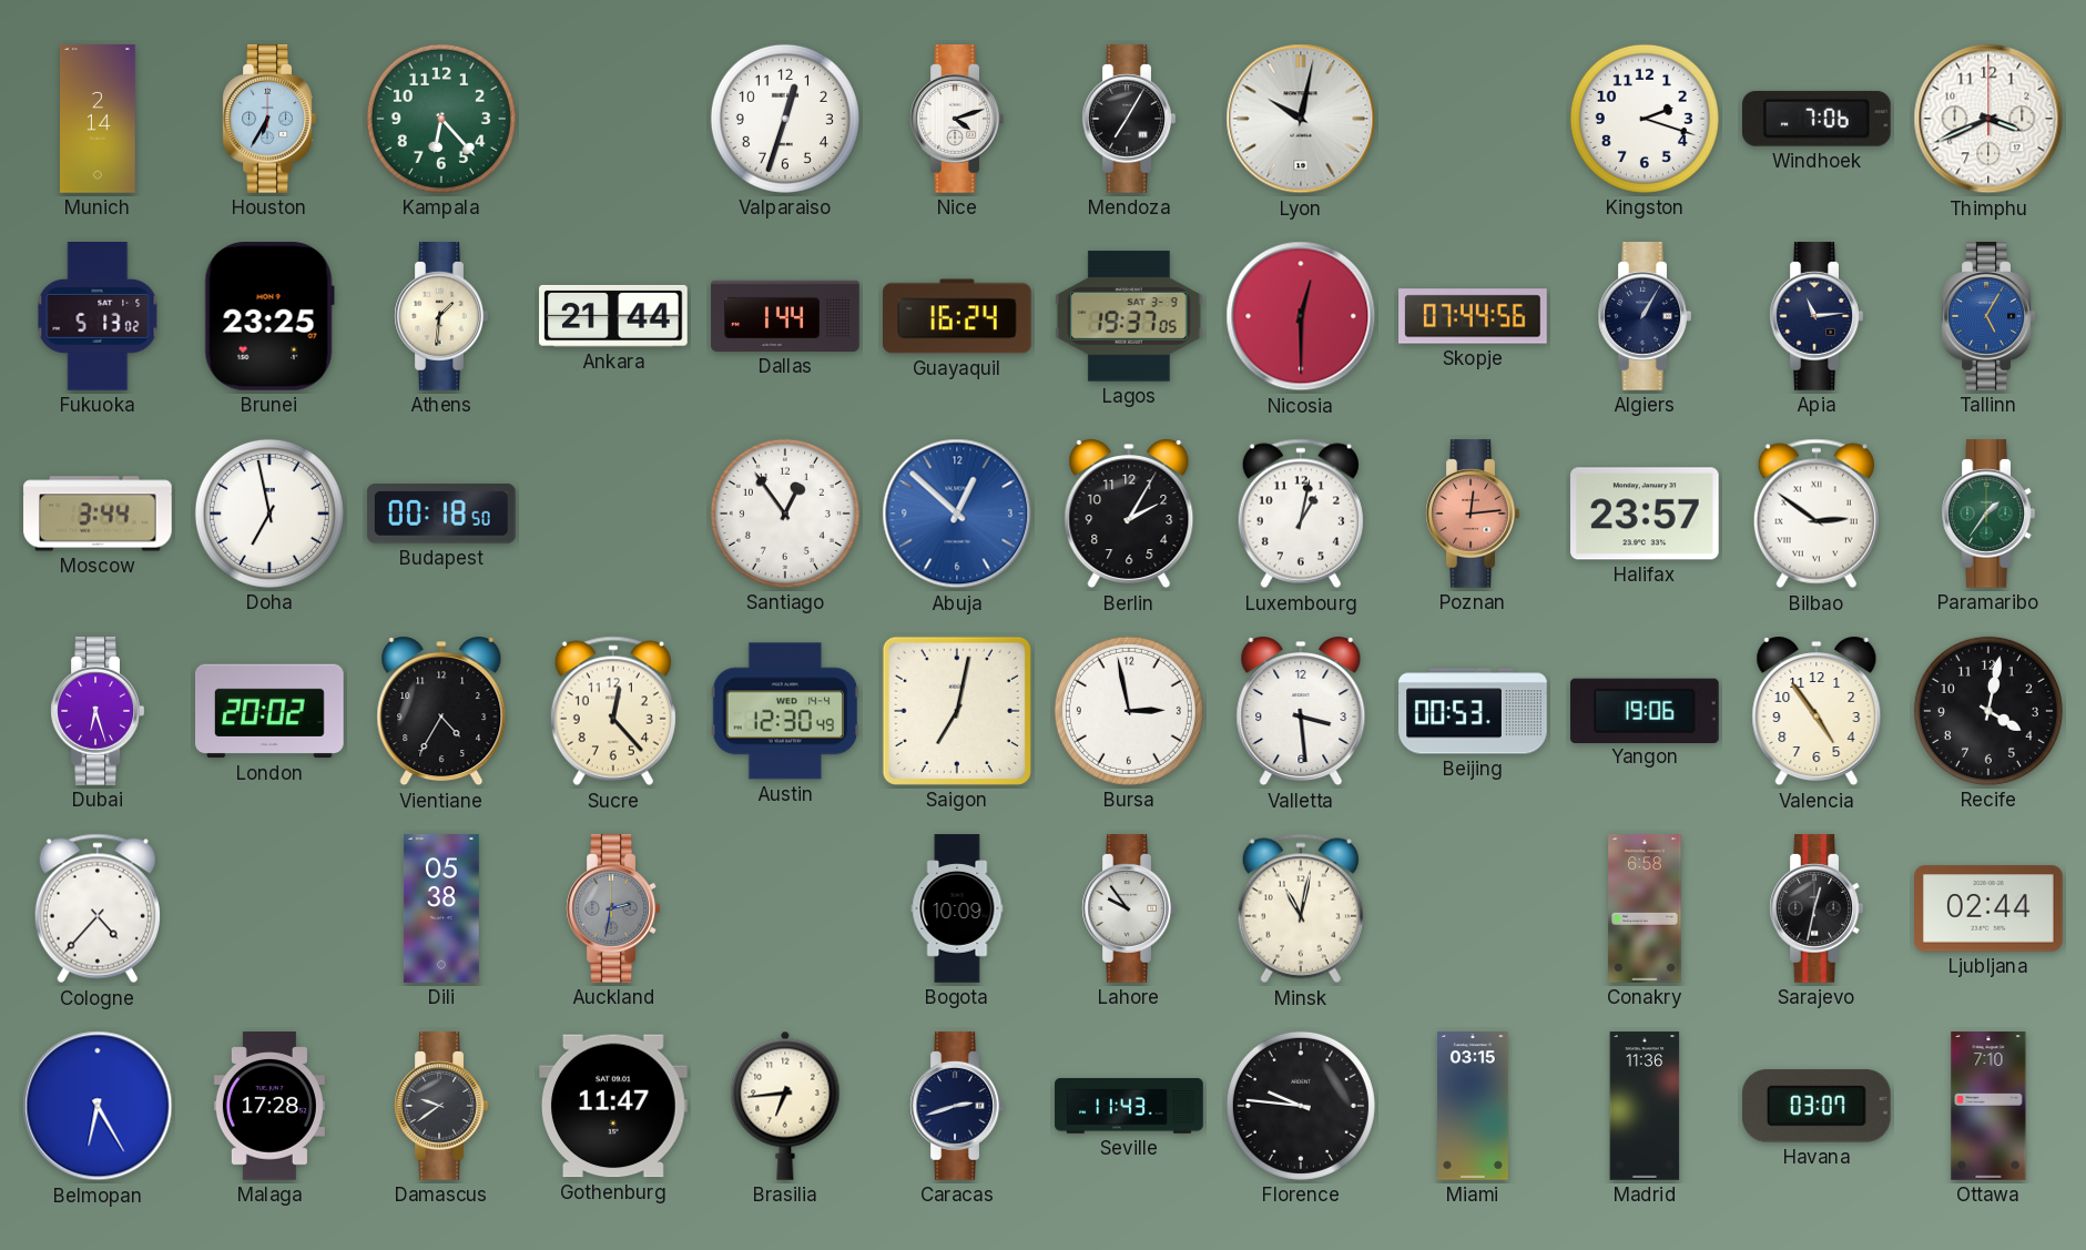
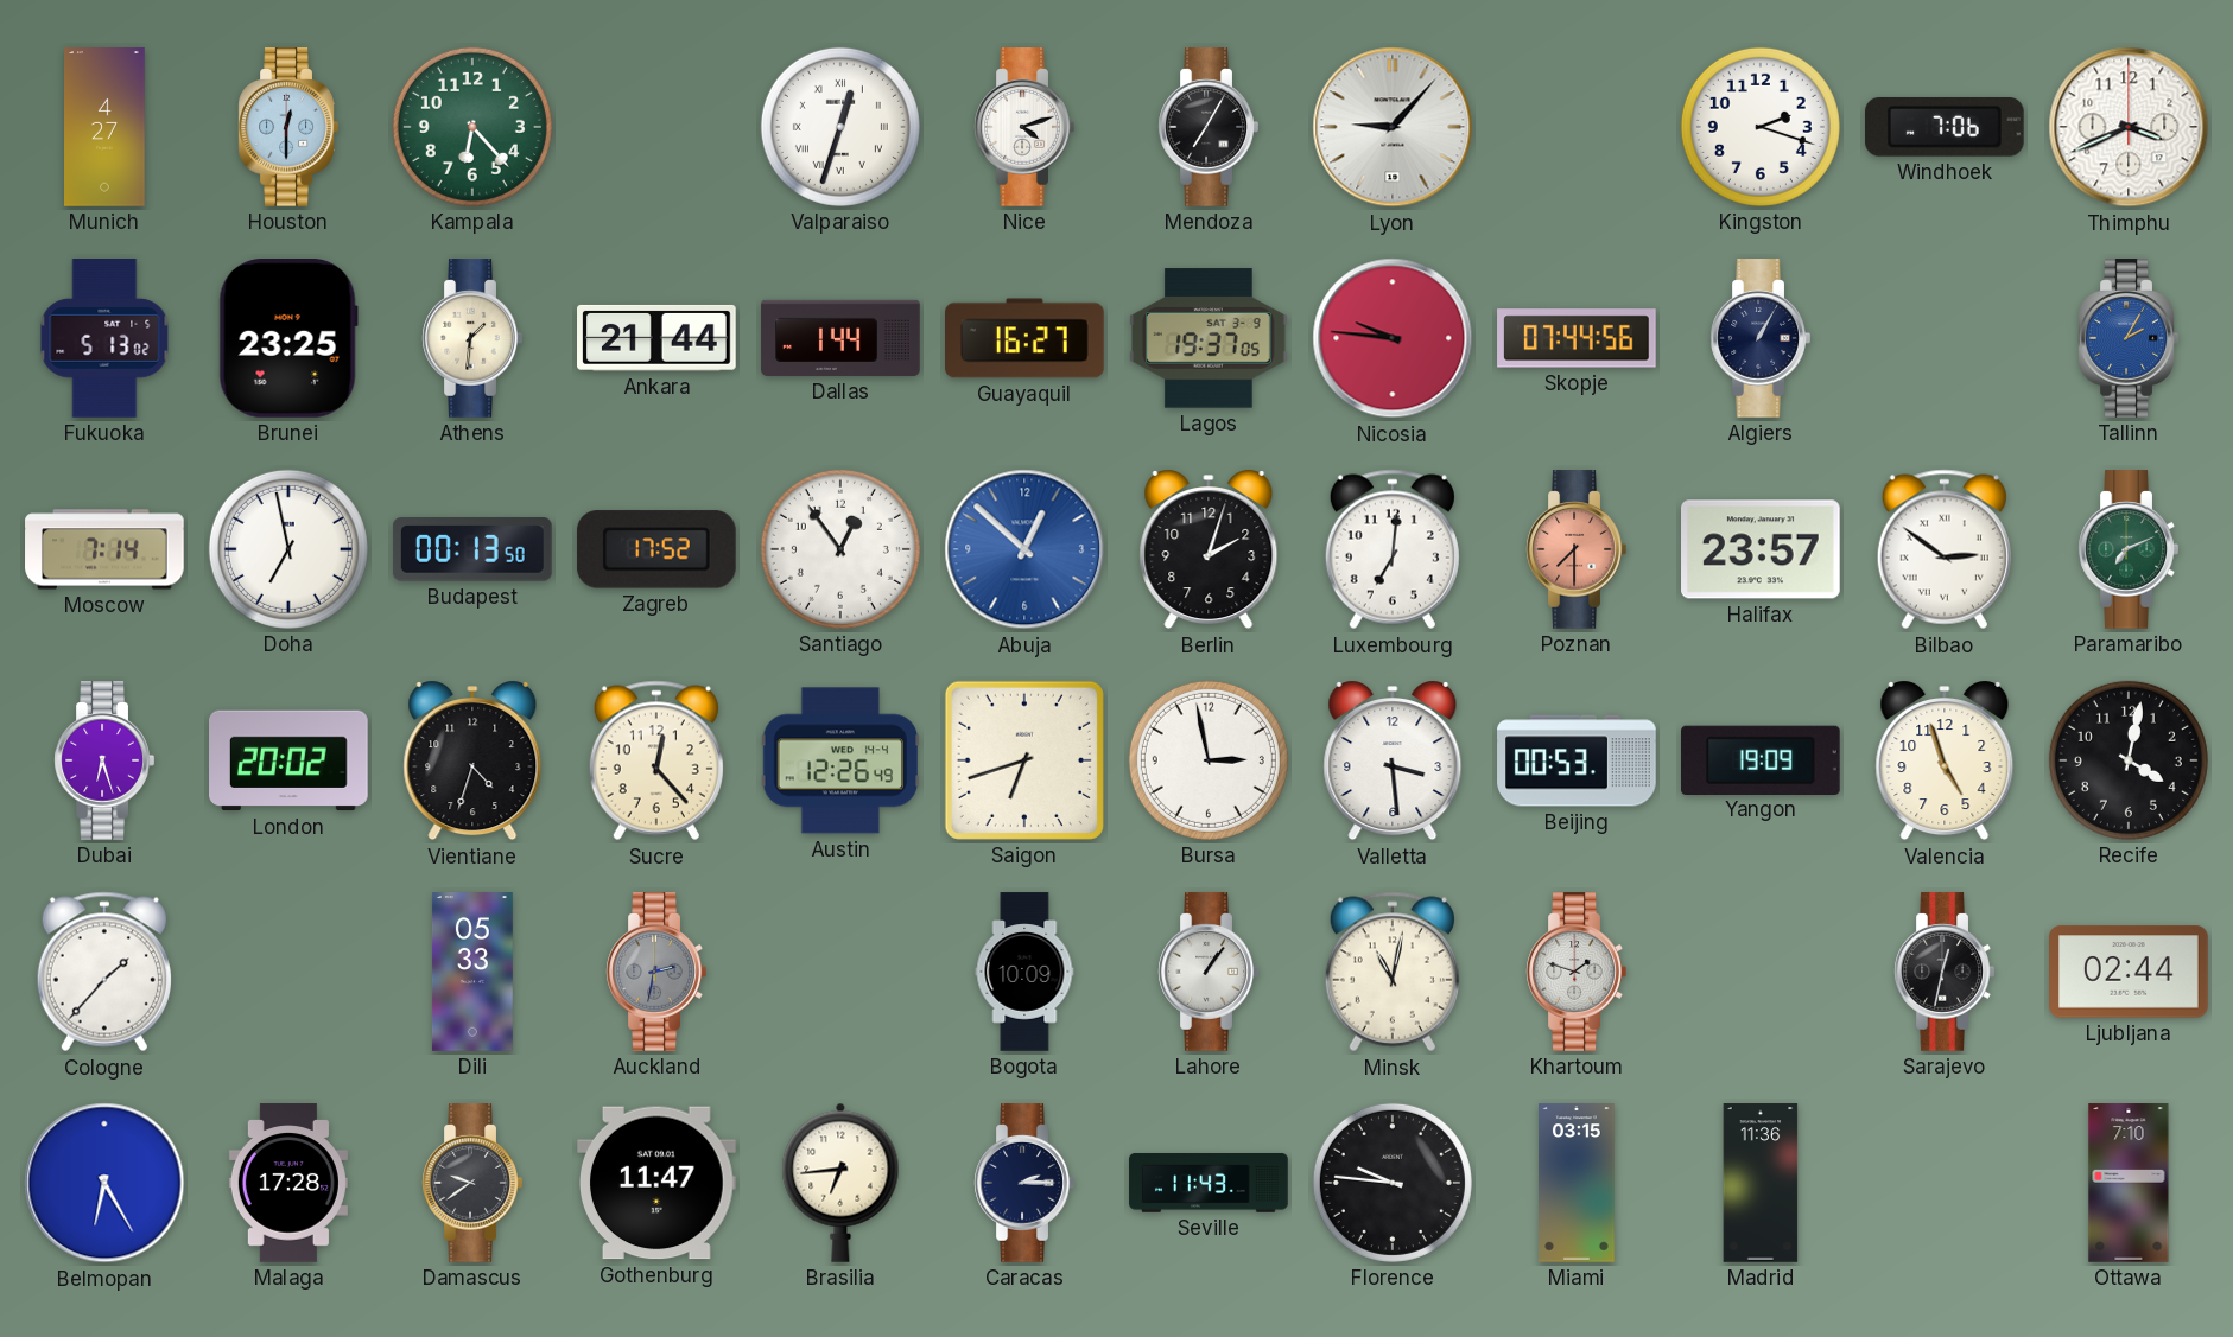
Munich: 2:14 -> 4:27
Houston: 6:35 -> 12:30
Valparaiso numerals: Arabic -> Roman
Lyon: 10:02 -> 9:07
Guayaquil: 16:24 -> 16:27
Nicosia: 12:30 -> 9:46
Apia: 11:14 -> none
Tallinn: 5:05 -> 2:05
Moscow: 3:44 -> 7:14
Budapest: 00:18 -> 00:13
Zagreb: none -> 17:52
Berlin: 2:05 -> 2:03
Luxembourg: 1:02 -> 7:01
Poznan: 12:14 -> 7:30
Paramaribo: 1:36 -> 7:11
Vientiane: 4:35 -> 4:33
Austin: 12:30 -> 12:26
Saigon: 7:02 -> 6:42
Yangon: 19:06 -> 19:09
Valencia: 4:54 -> 4:57
Cologne: 4:37 -> 1:37
Dili: 05:38 -> 05:33
Lahore: 9:54 -> 1:06
Khartoum: none -> 1:48
Conakry: 6:58 -> none
Caracas: 2:42 -> 2:15
Havana: 03:07 -> none
